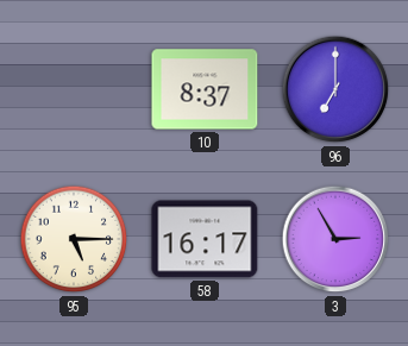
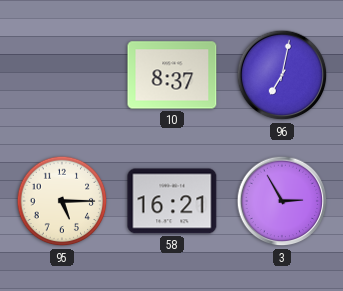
96: 7:00 -> 7:02
58: 16:17 -> 16:21
